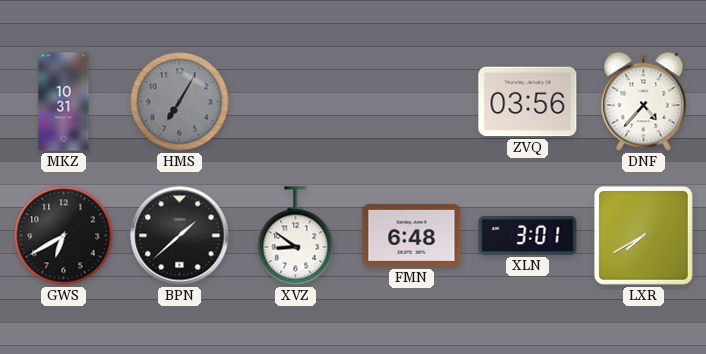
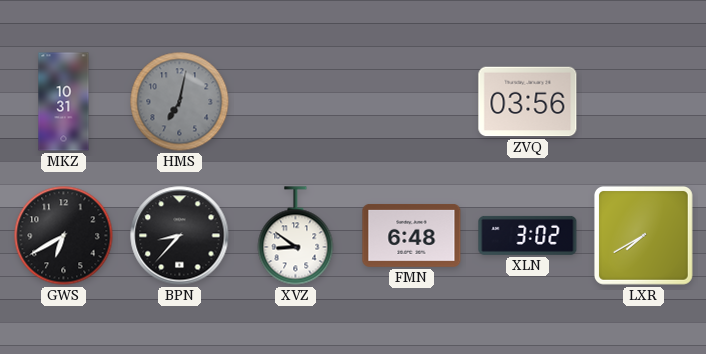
HMS: 7:05 -> 7:02
DNF: 4:37 -> none
BPN: 1:38 -> 8:37
XLN: 3:01 -> 3:02
